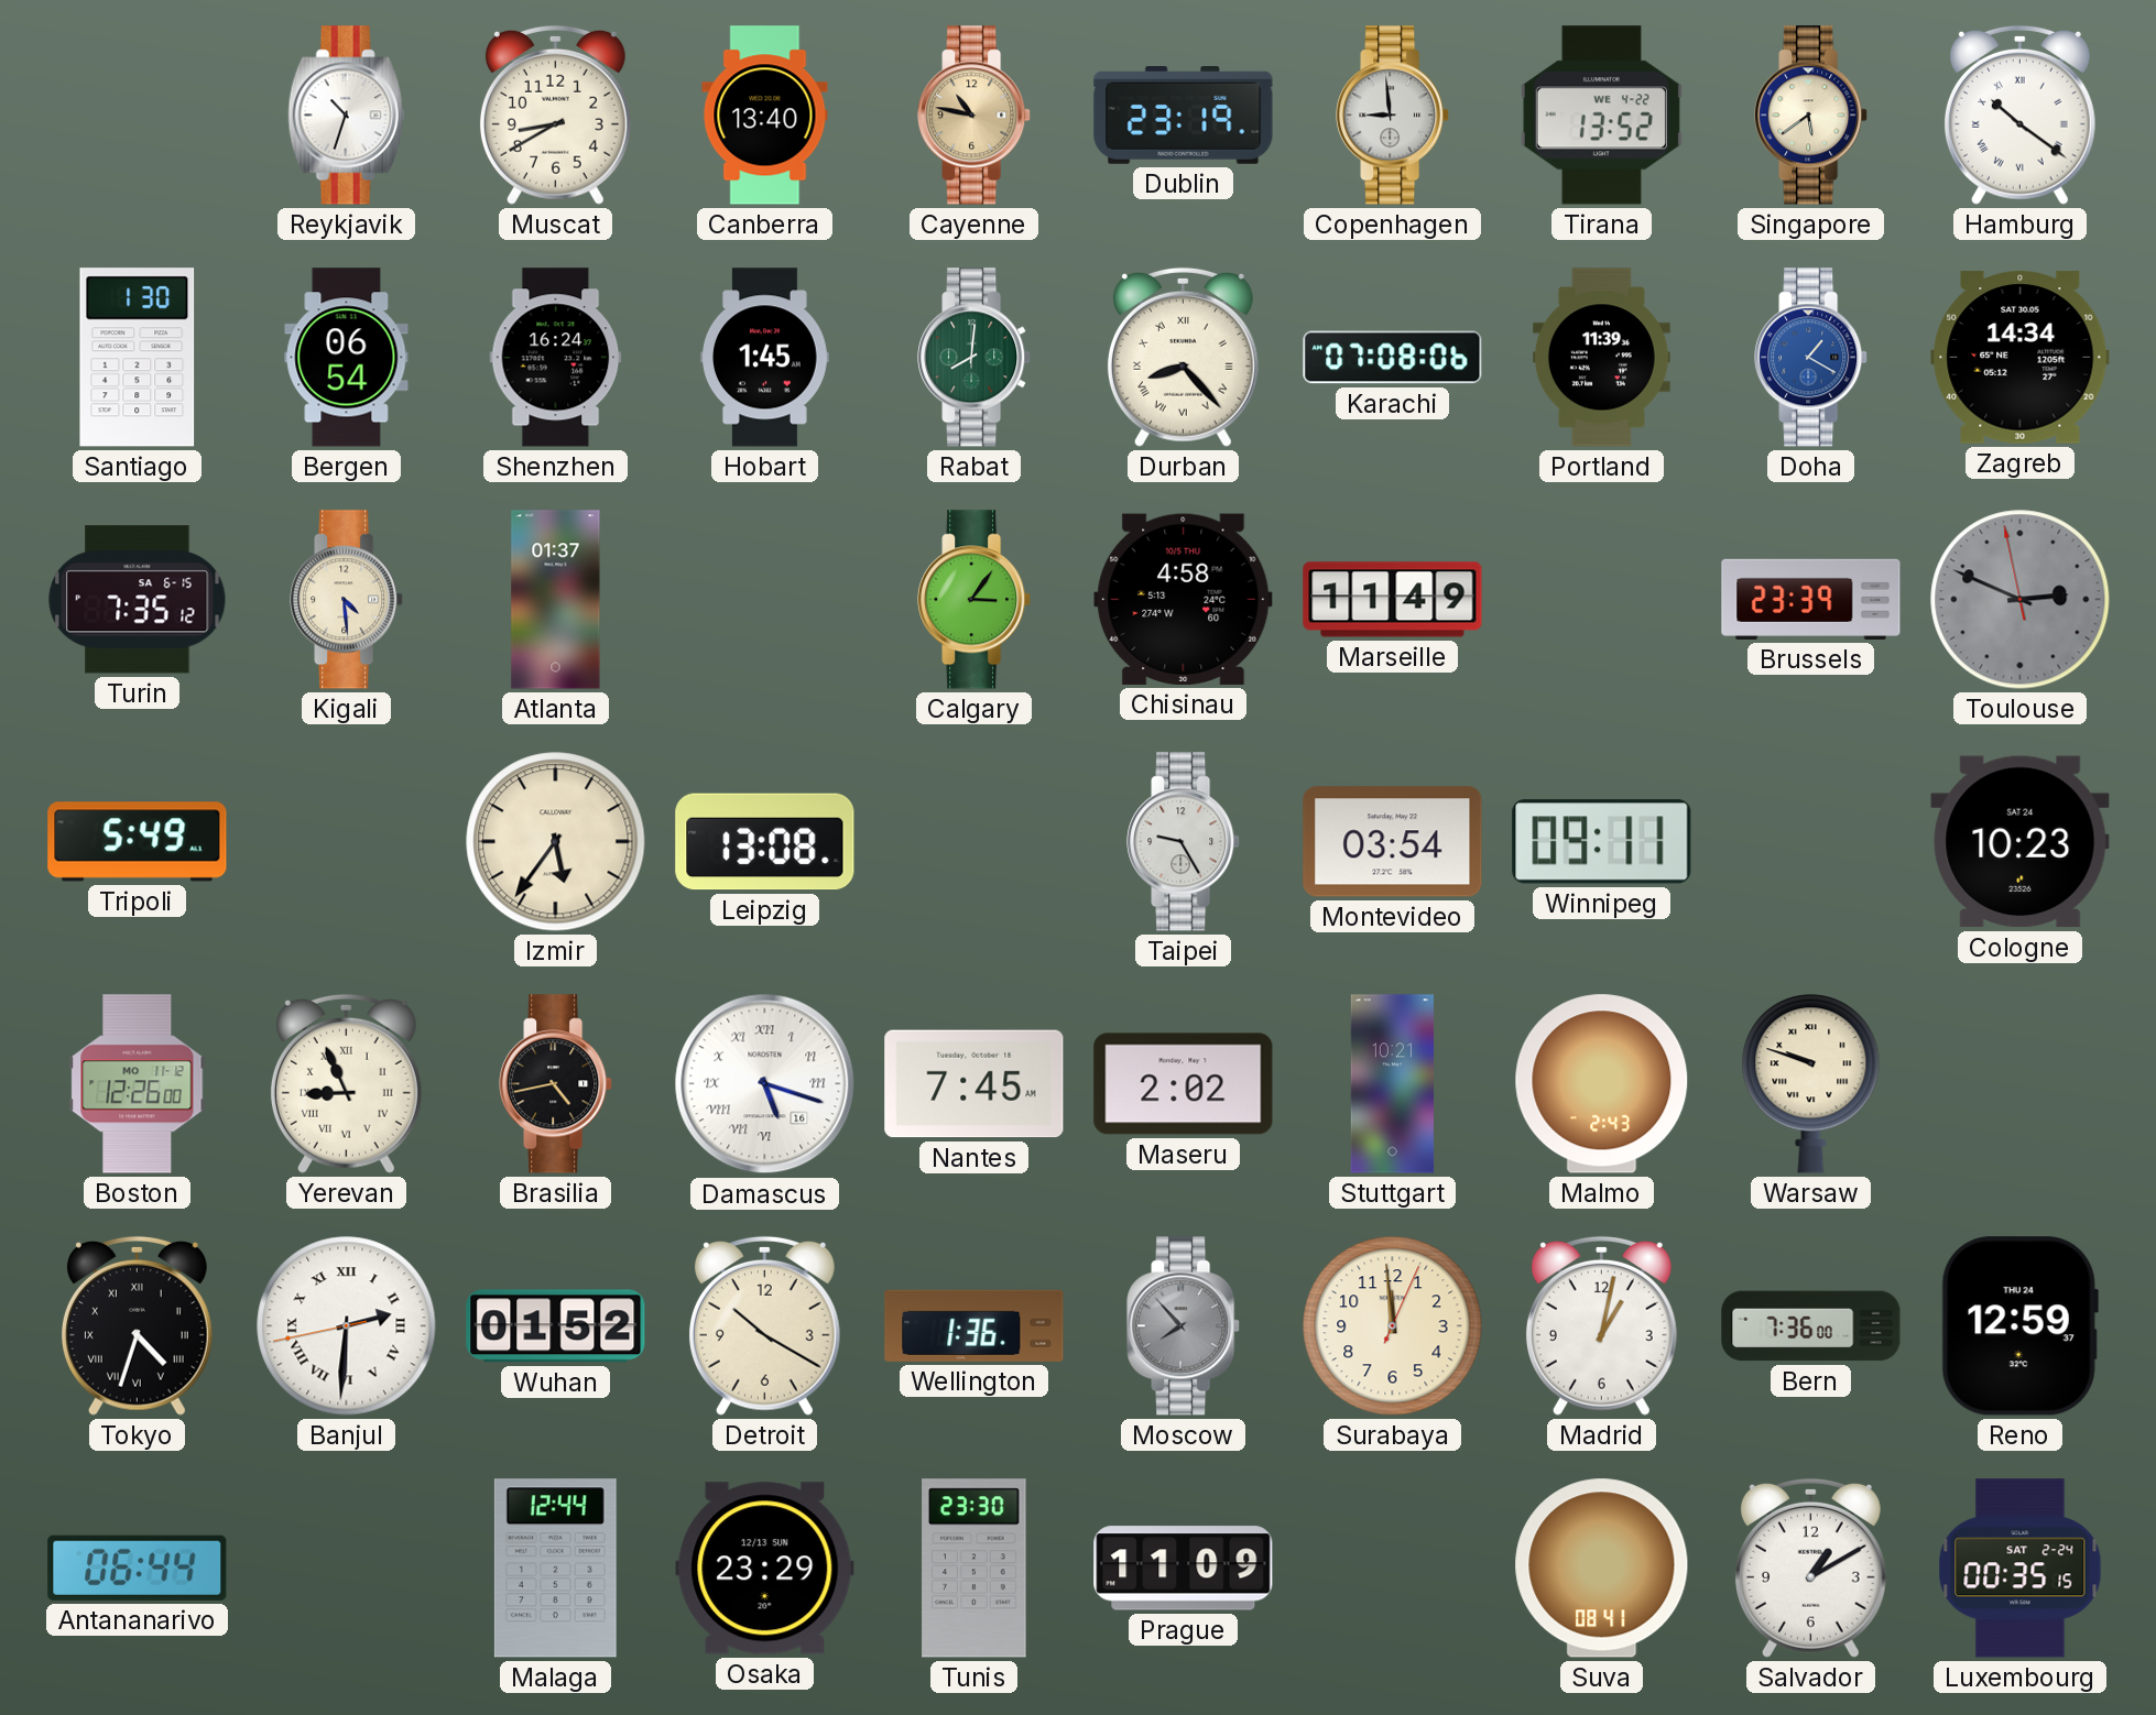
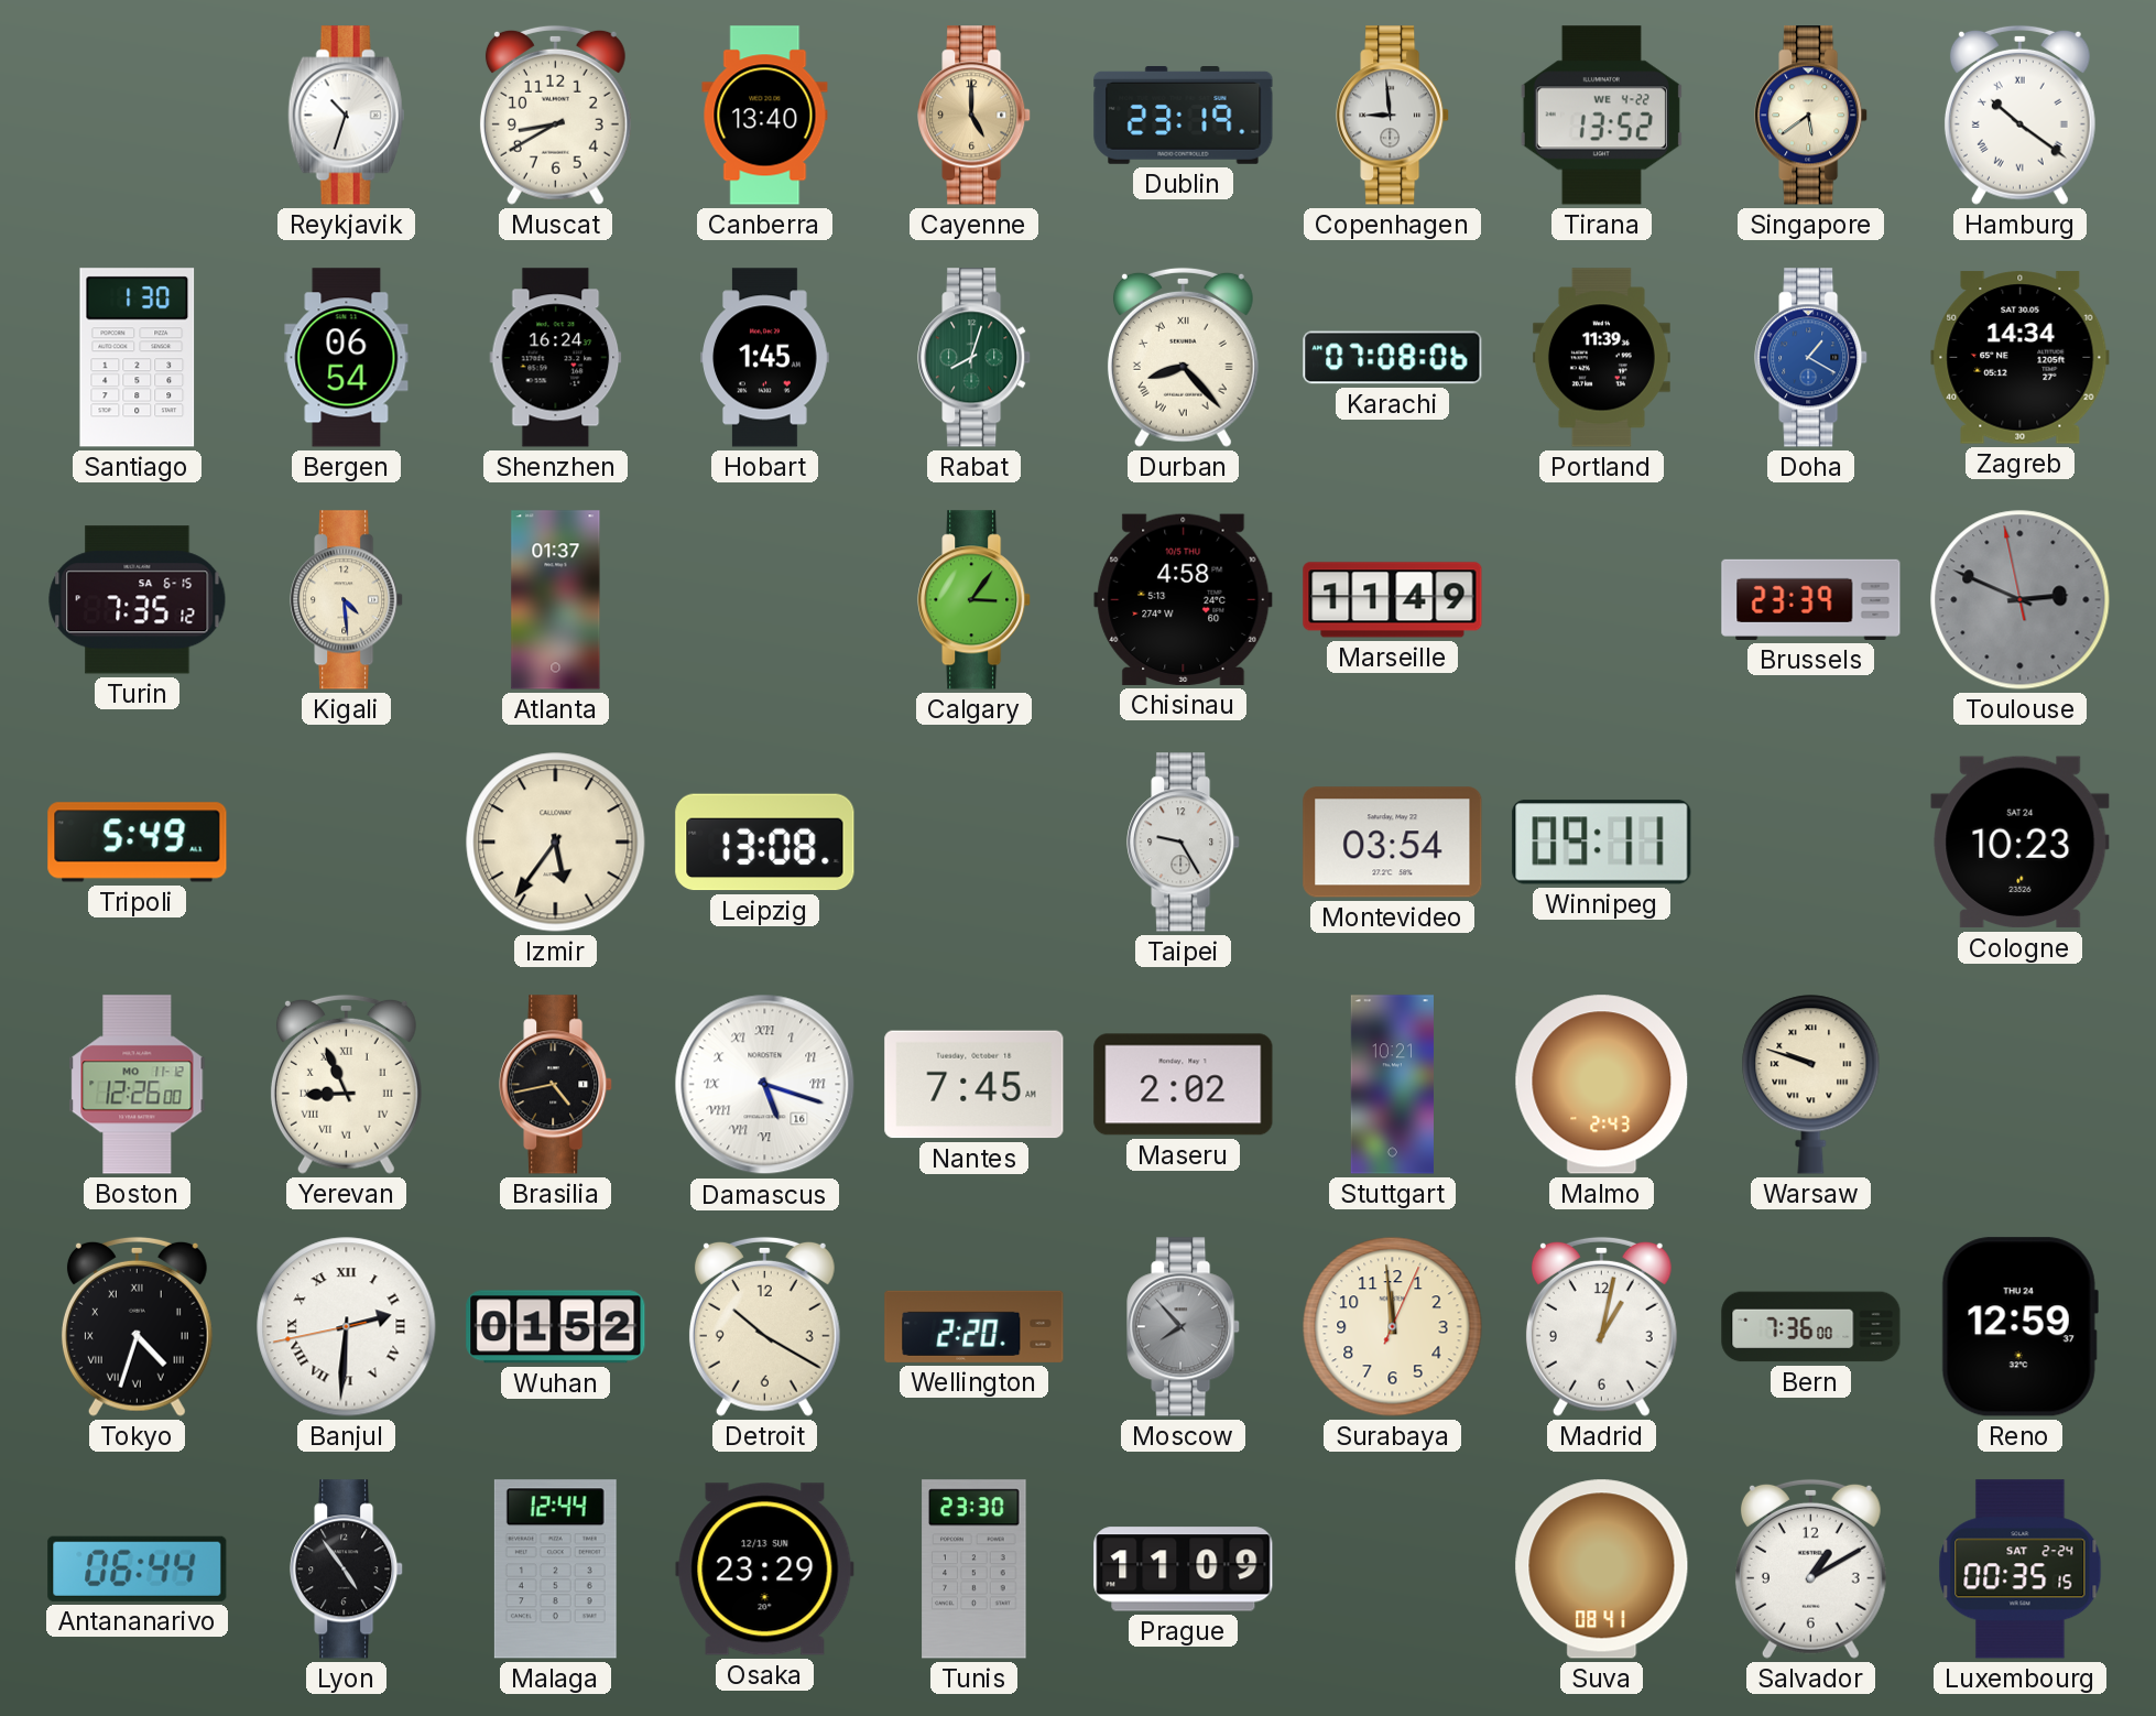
Cayenne: 10:47 -> 5:00
Rabat: 8:01 -> 8:03
Wellington: 1:36 -> 2:20
Lyon: none -> 4:54
